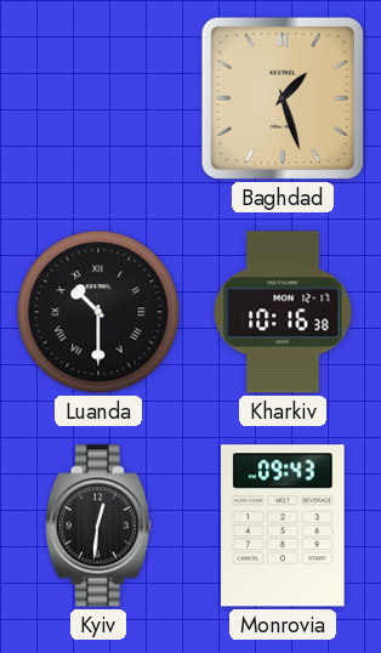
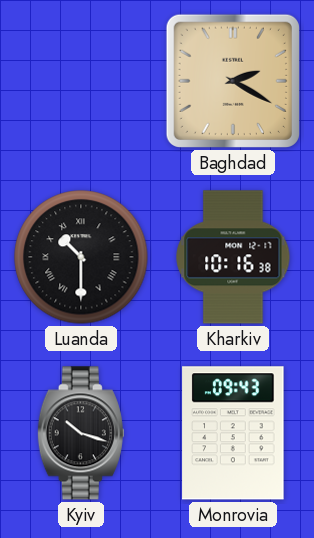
Baghdad: 1:27 -> 2:20
Kyiv: 12:31 -> 10:18
